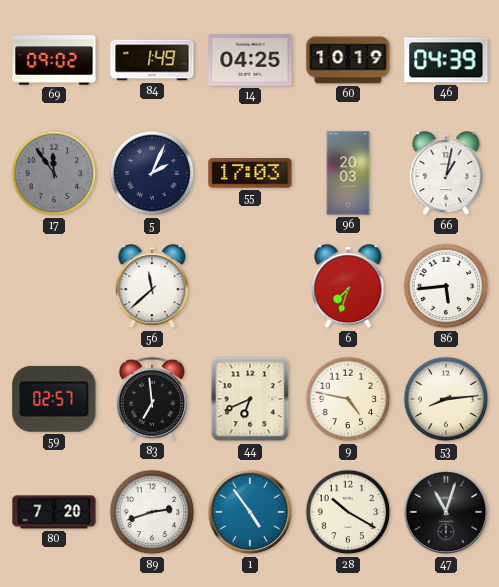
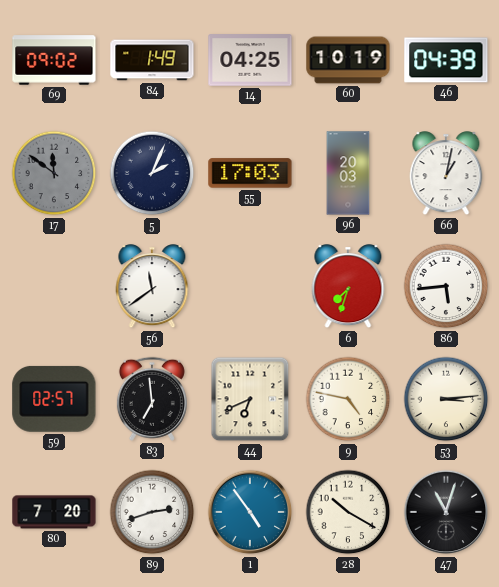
17: 11:54 -> 11:51
56: 11:38 -> 11:39
53: 8:14 -> 3:14
